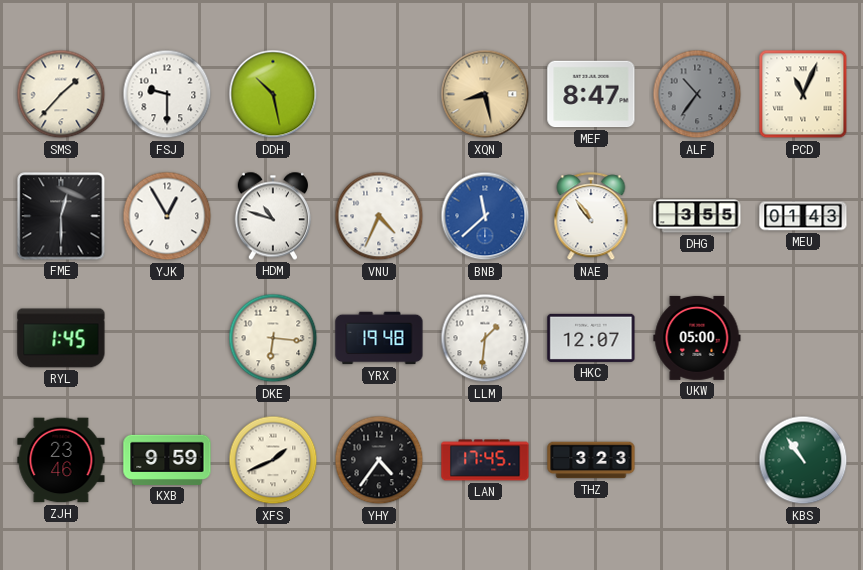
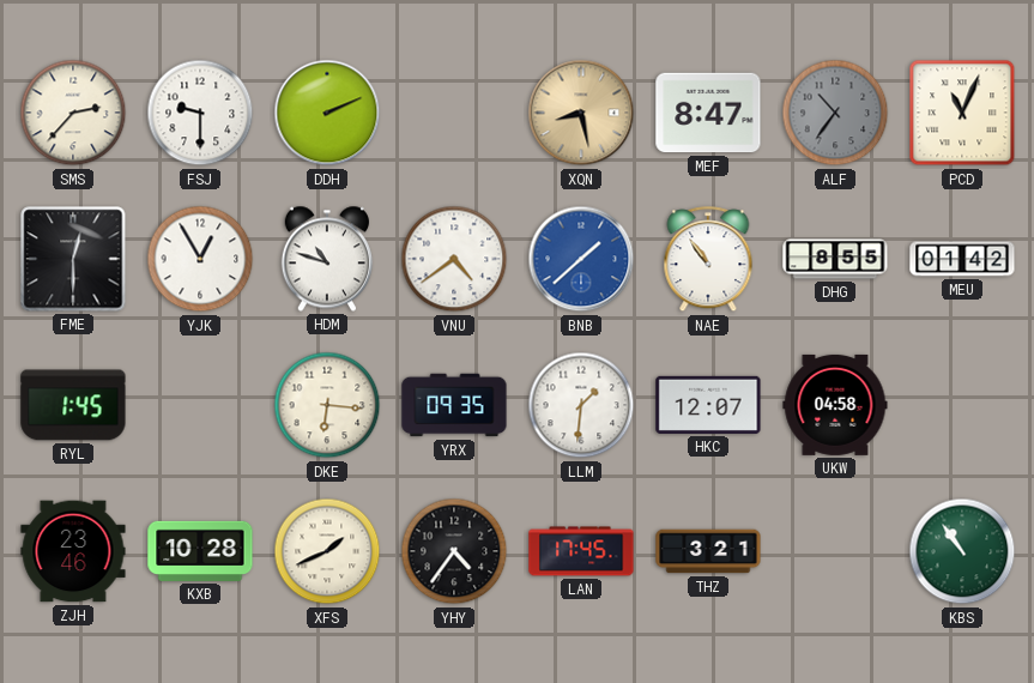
SMS: 1:37 -> 2:37
DDH: 10:28 -> 2:11
VNU: 4:34 -> 4:39
BNB: 11:38 -> 1:38
DHG: 3:55 -> 8:55
MEU: 01:43 -> 01:42
YRX: 19:48 -> 09:35
UKW: 05:00 -> 04:58
KXB: 9:59 -> 10:28
THZ: 3:23 -> 3:21
